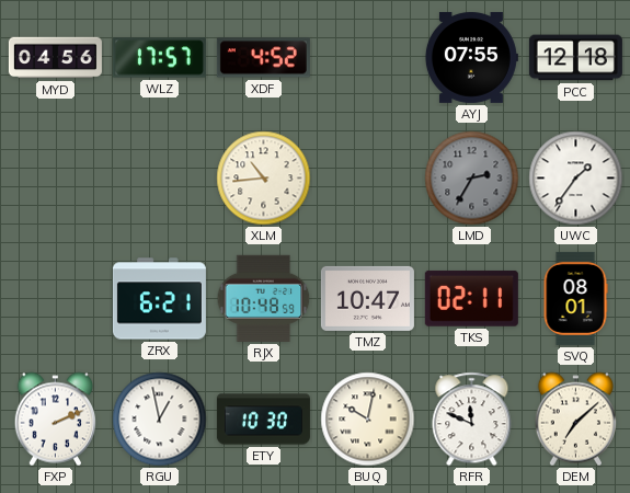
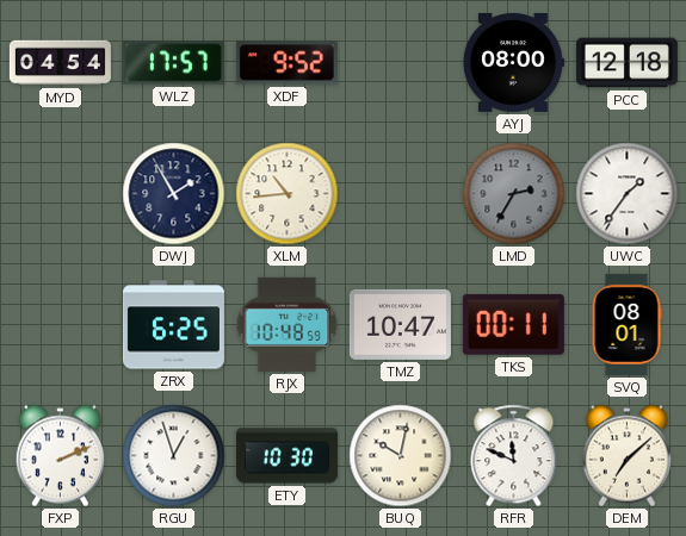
MYD: 04:56 -> 04:54
XDF: 4:52 -> 9:52
AYJ: 07:55 -> 08:00
DWJ: none -> 1:55
ZRX: 6:21 -> 6:25
TKS: 02:11 -> 00:11
RGU: 12:58 -> 12:57
